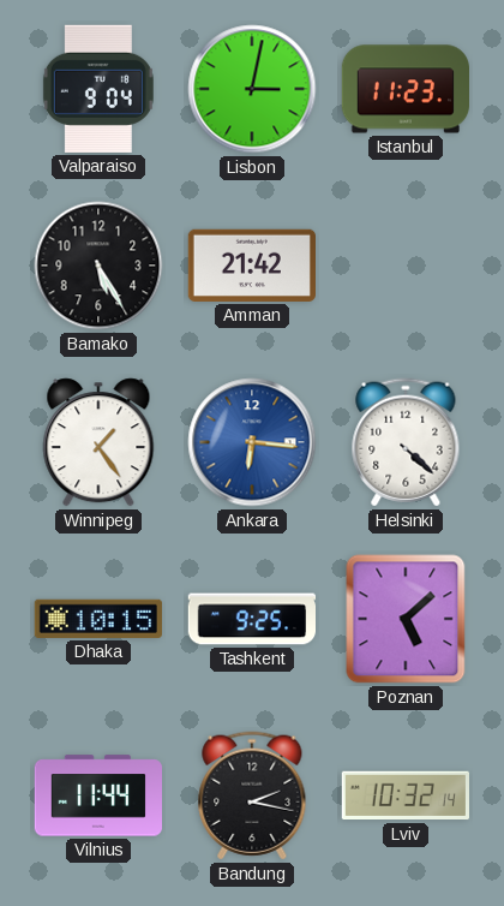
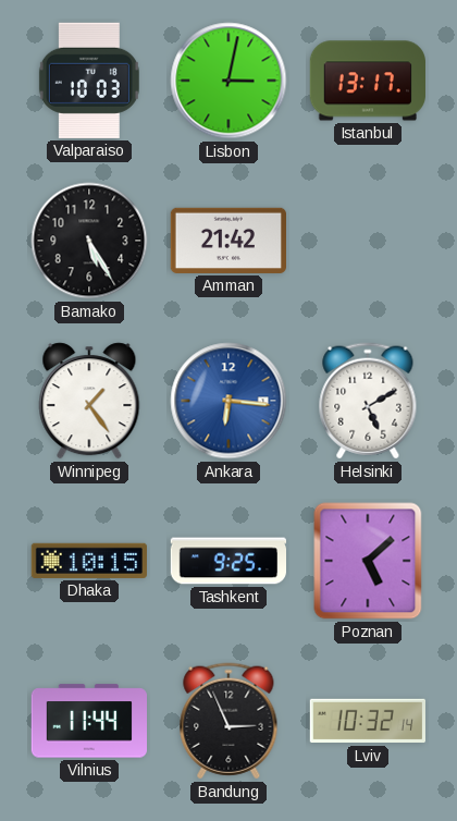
Valparaiso: 9:04 -> 10:03
Istanbul: 11:23 -> 13:17
Helsinki: 4:22 -> 5:10
Bandung: 2:17 -> 2:56
